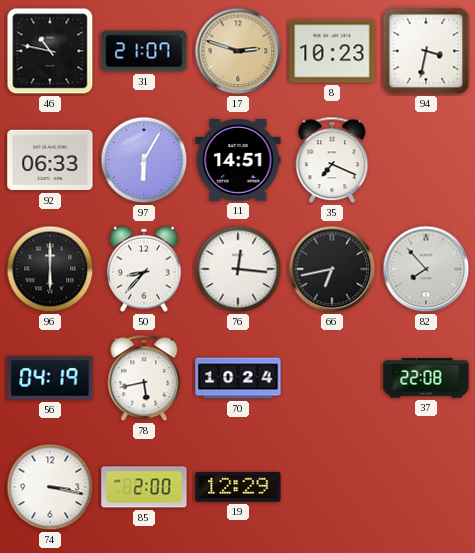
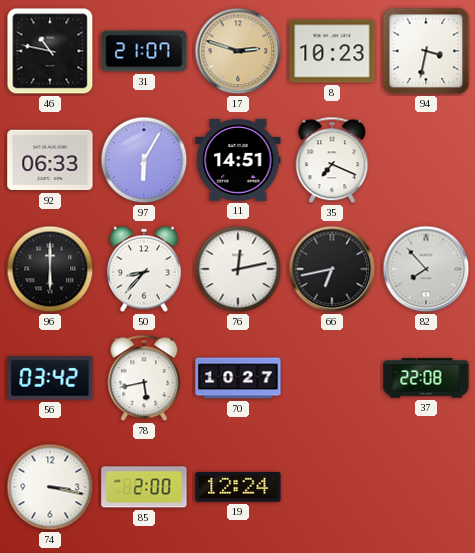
76: 12:16 -> 12:13
56: 04:19 -> 03:42
70: 10:24 -> 10:27
19: 12:29 -> 12:24
